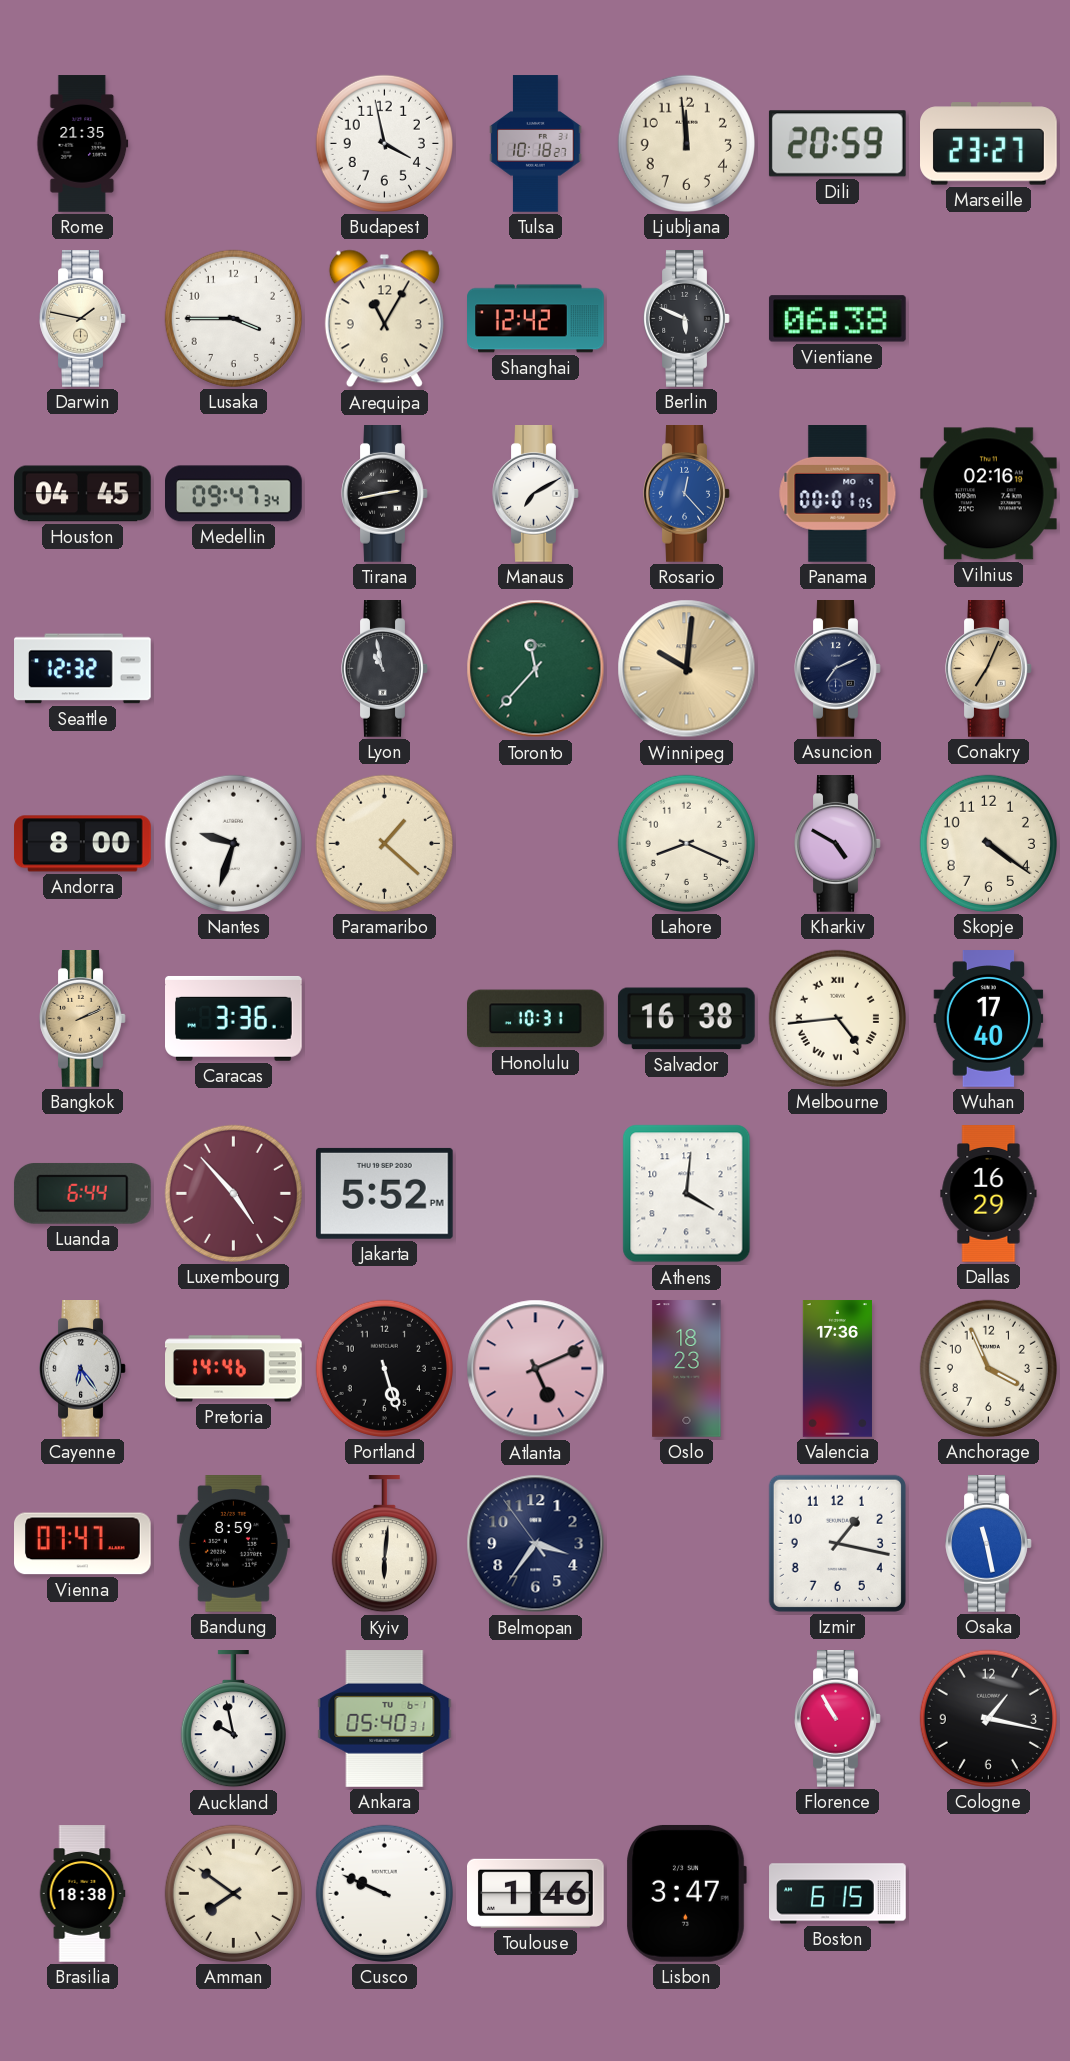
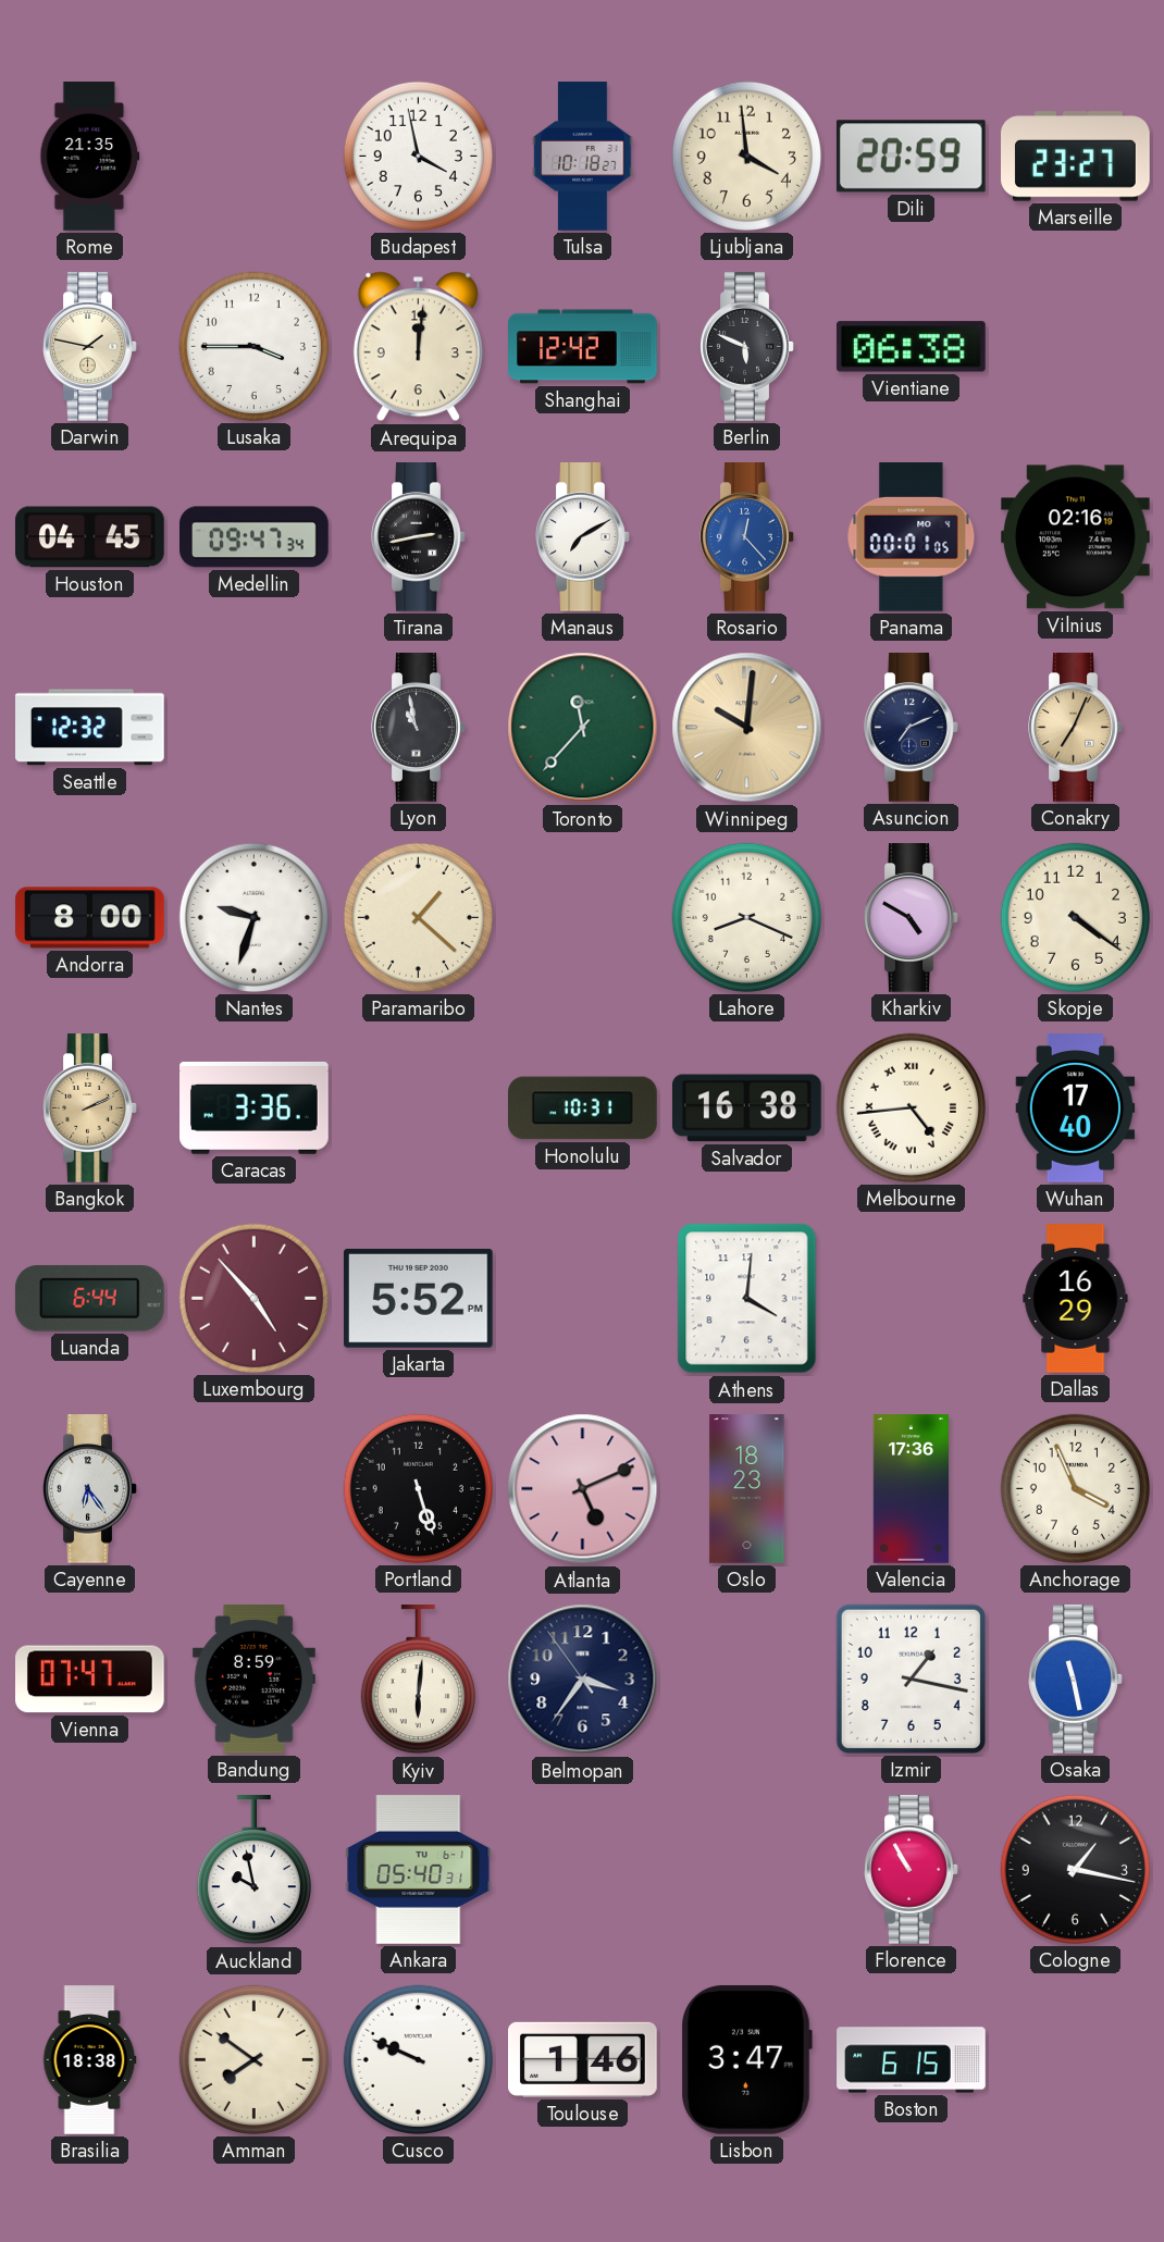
Ljubljana: 11:59 -> 3:59
Arequipa: 11:05 -> 12:01
Pretoria: 14:46 -> none
